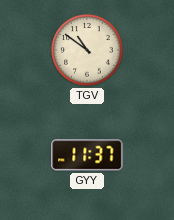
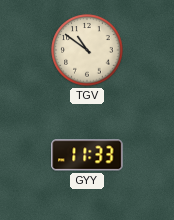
GYY: 11:37 -> 11:33
